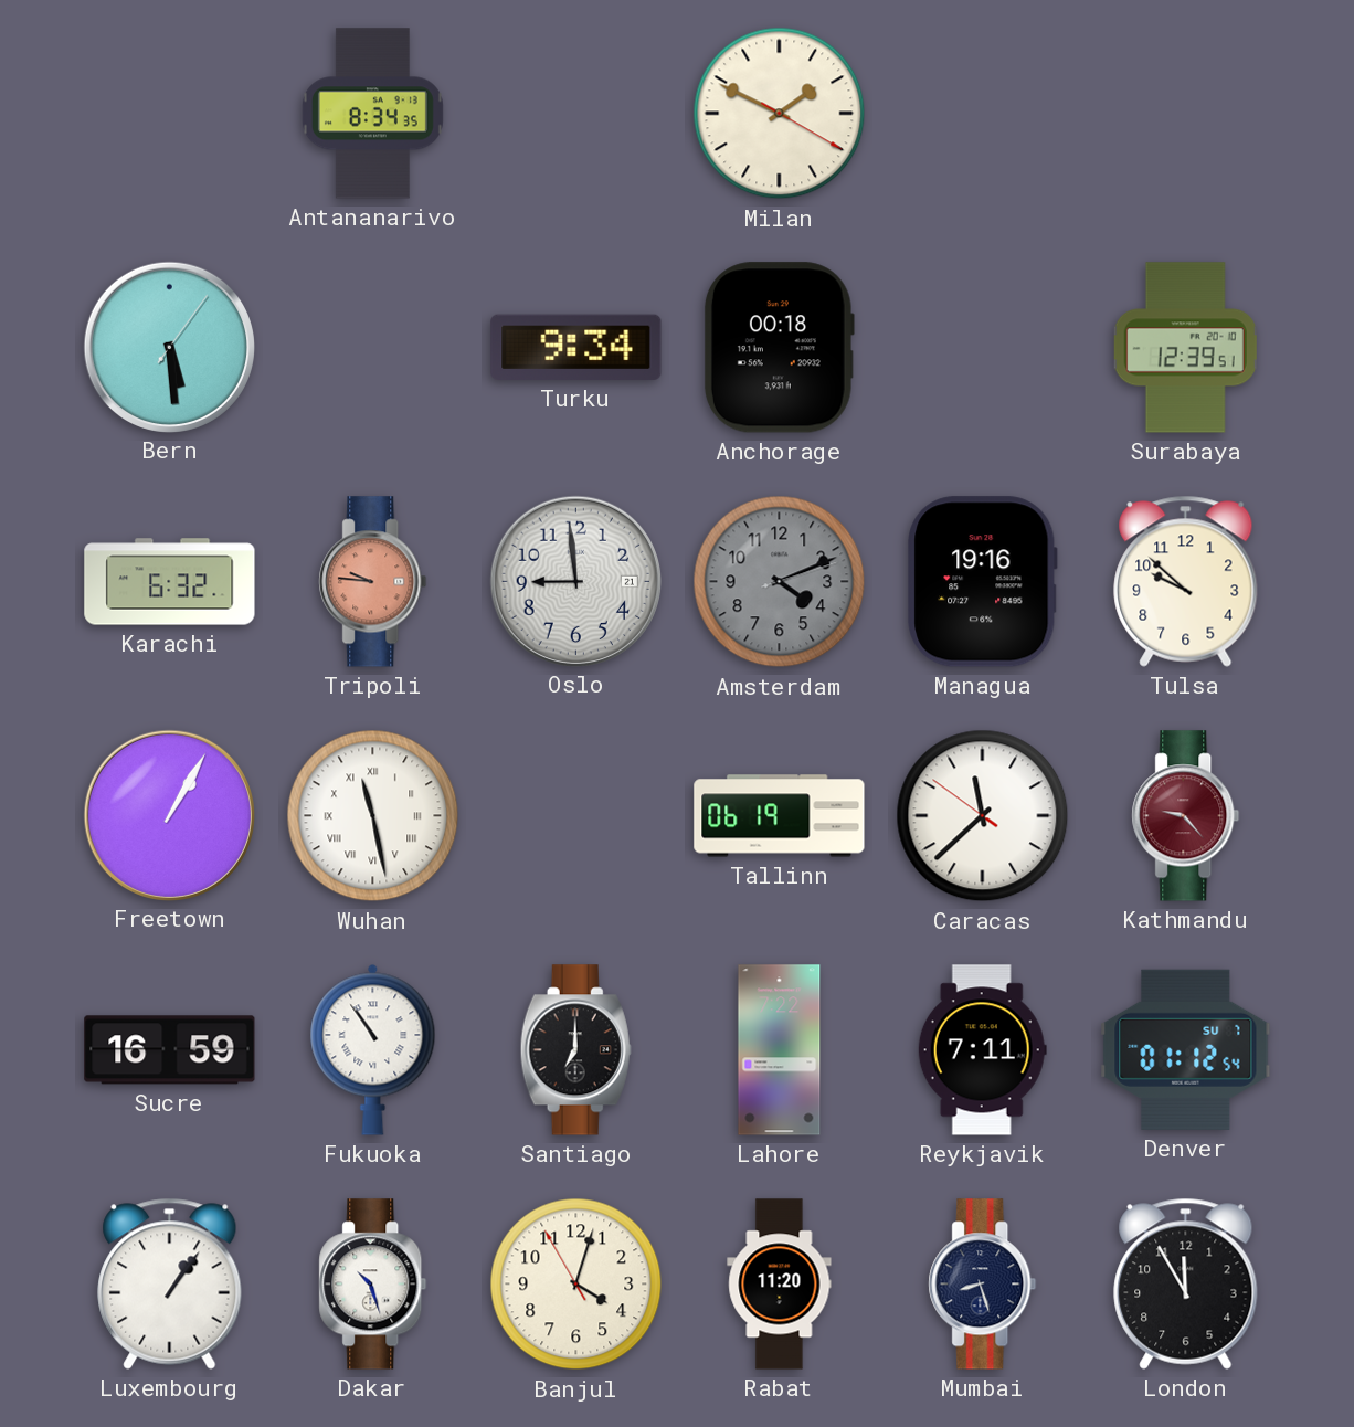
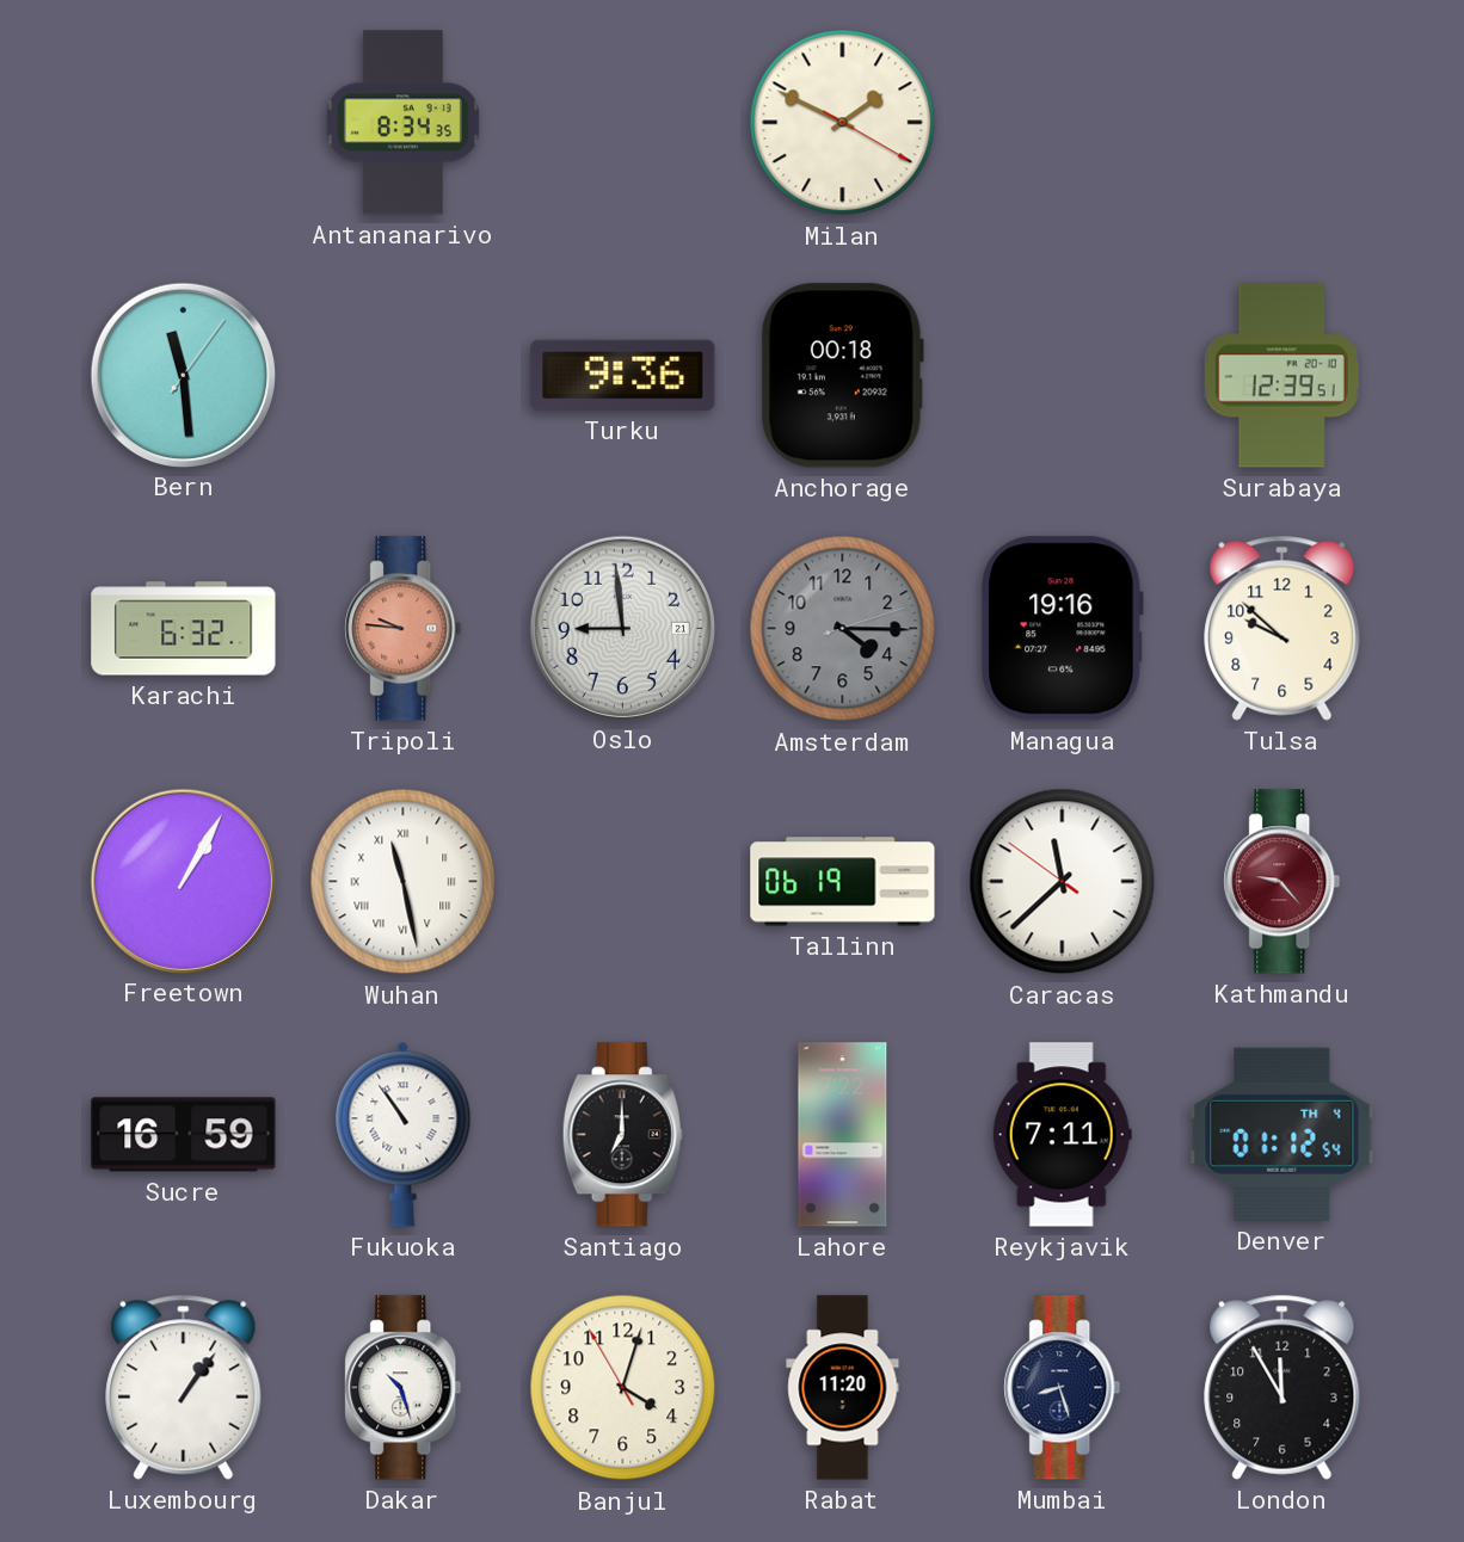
Bern: 5:29 -> 11:29
Turku: 9:34 -> 9:36
Amsterdam: 4:11 -> 4:15
Denver date: SU 7 -> TH 4
